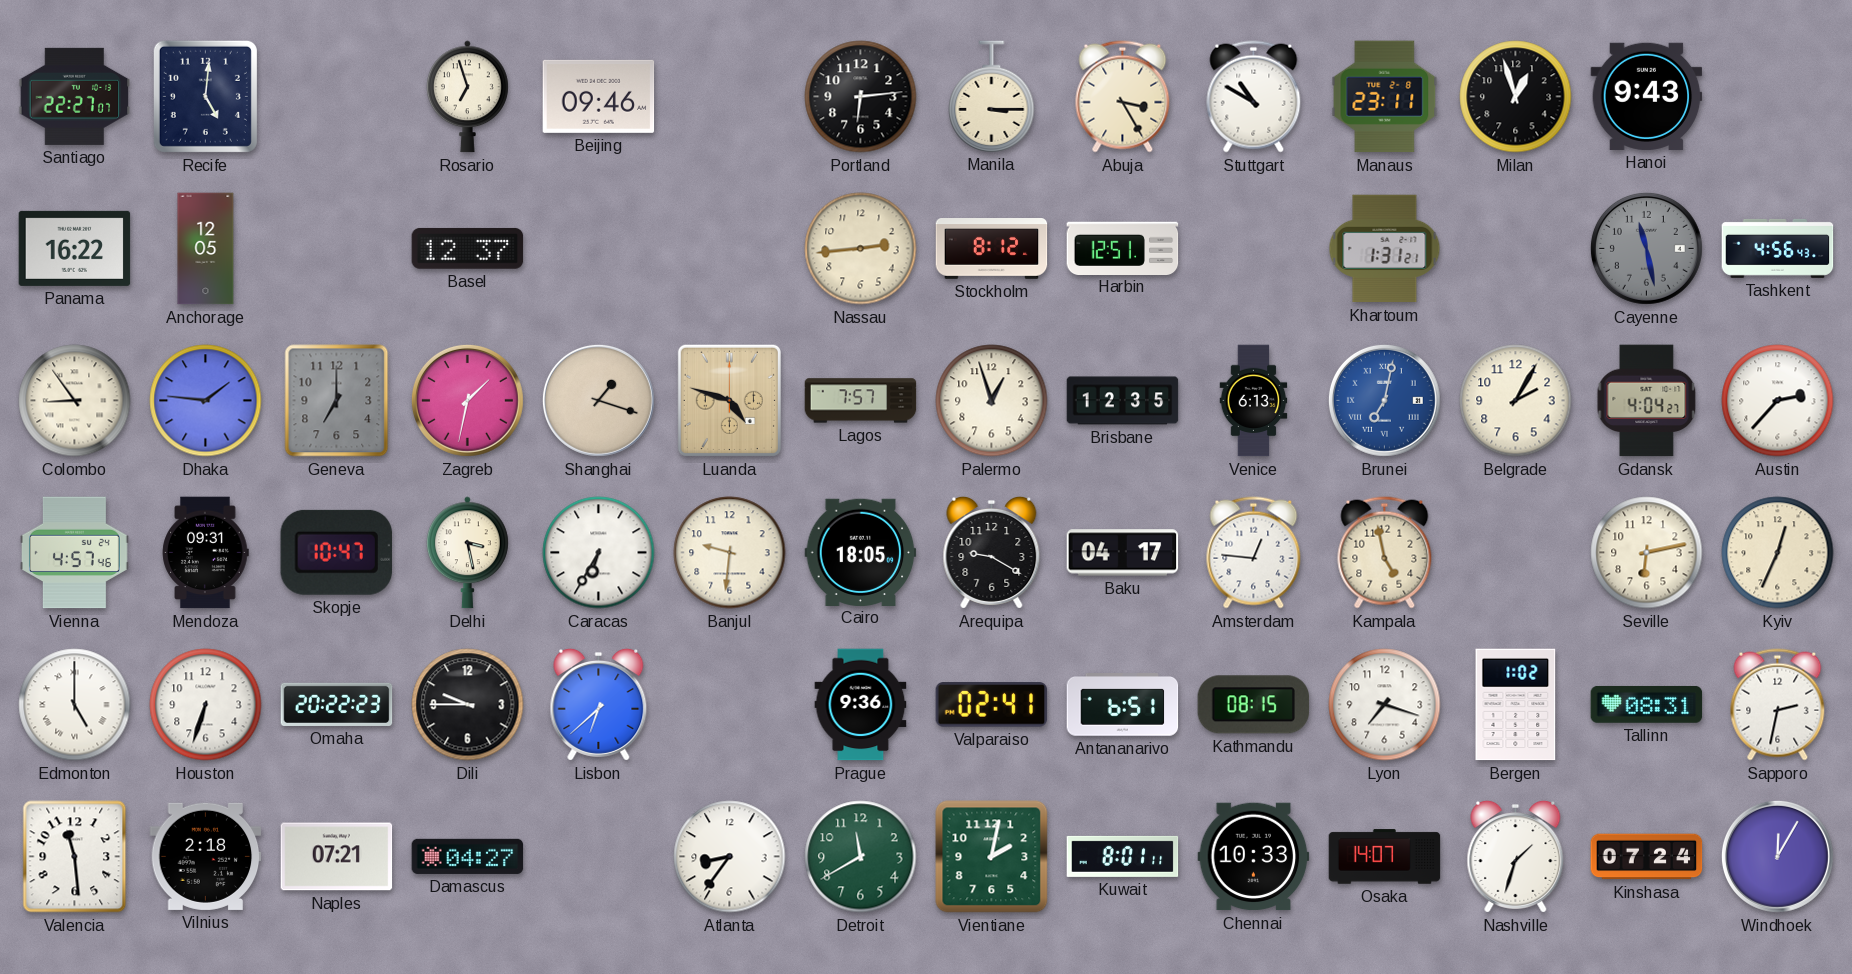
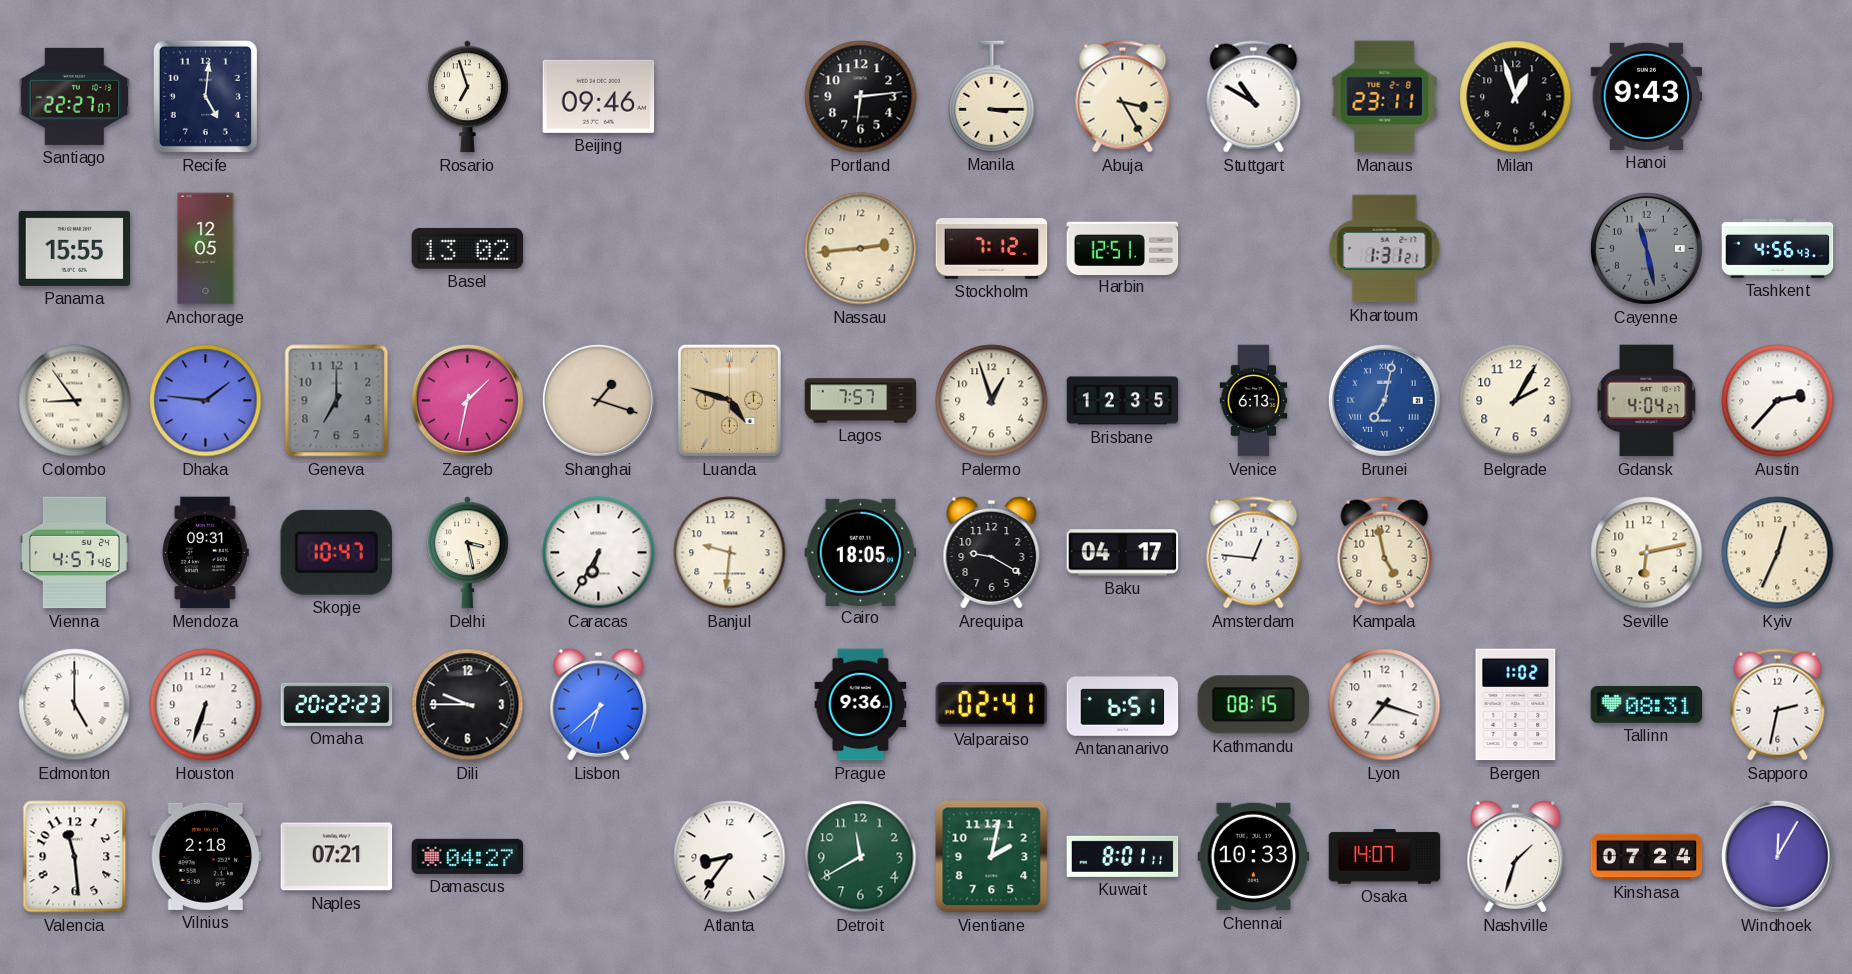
Panama: 16:22 -> 15:55
Basel: 12:37 -> 13:02
Stockholm: 8:12 -> 7:12
